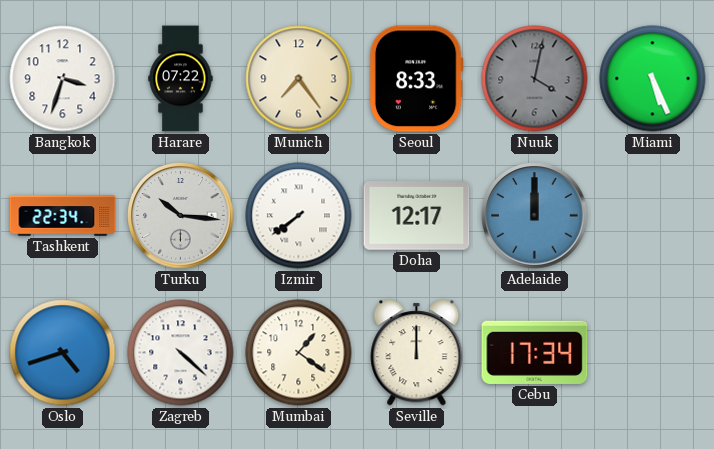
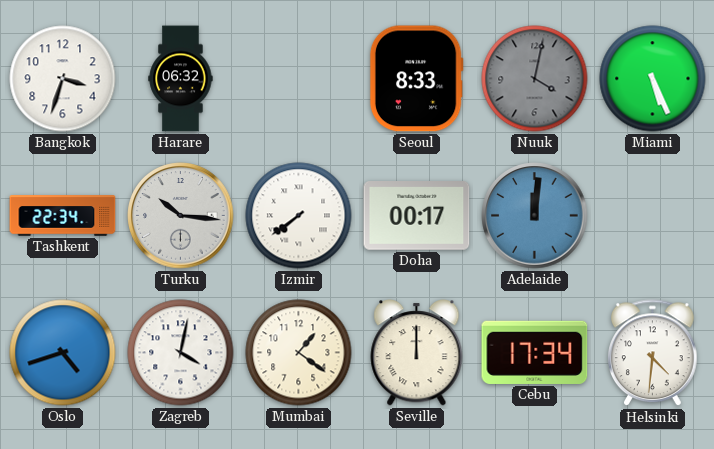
Harare: 07:22 -> 06:32
Munich: 7:24 -> none
Doha: 12:17 -> 00:17
Adelaide: 12:00 -> 12:01
Zagreb: 4:22 -> 4:02
Helsinki: none -> 4:31
